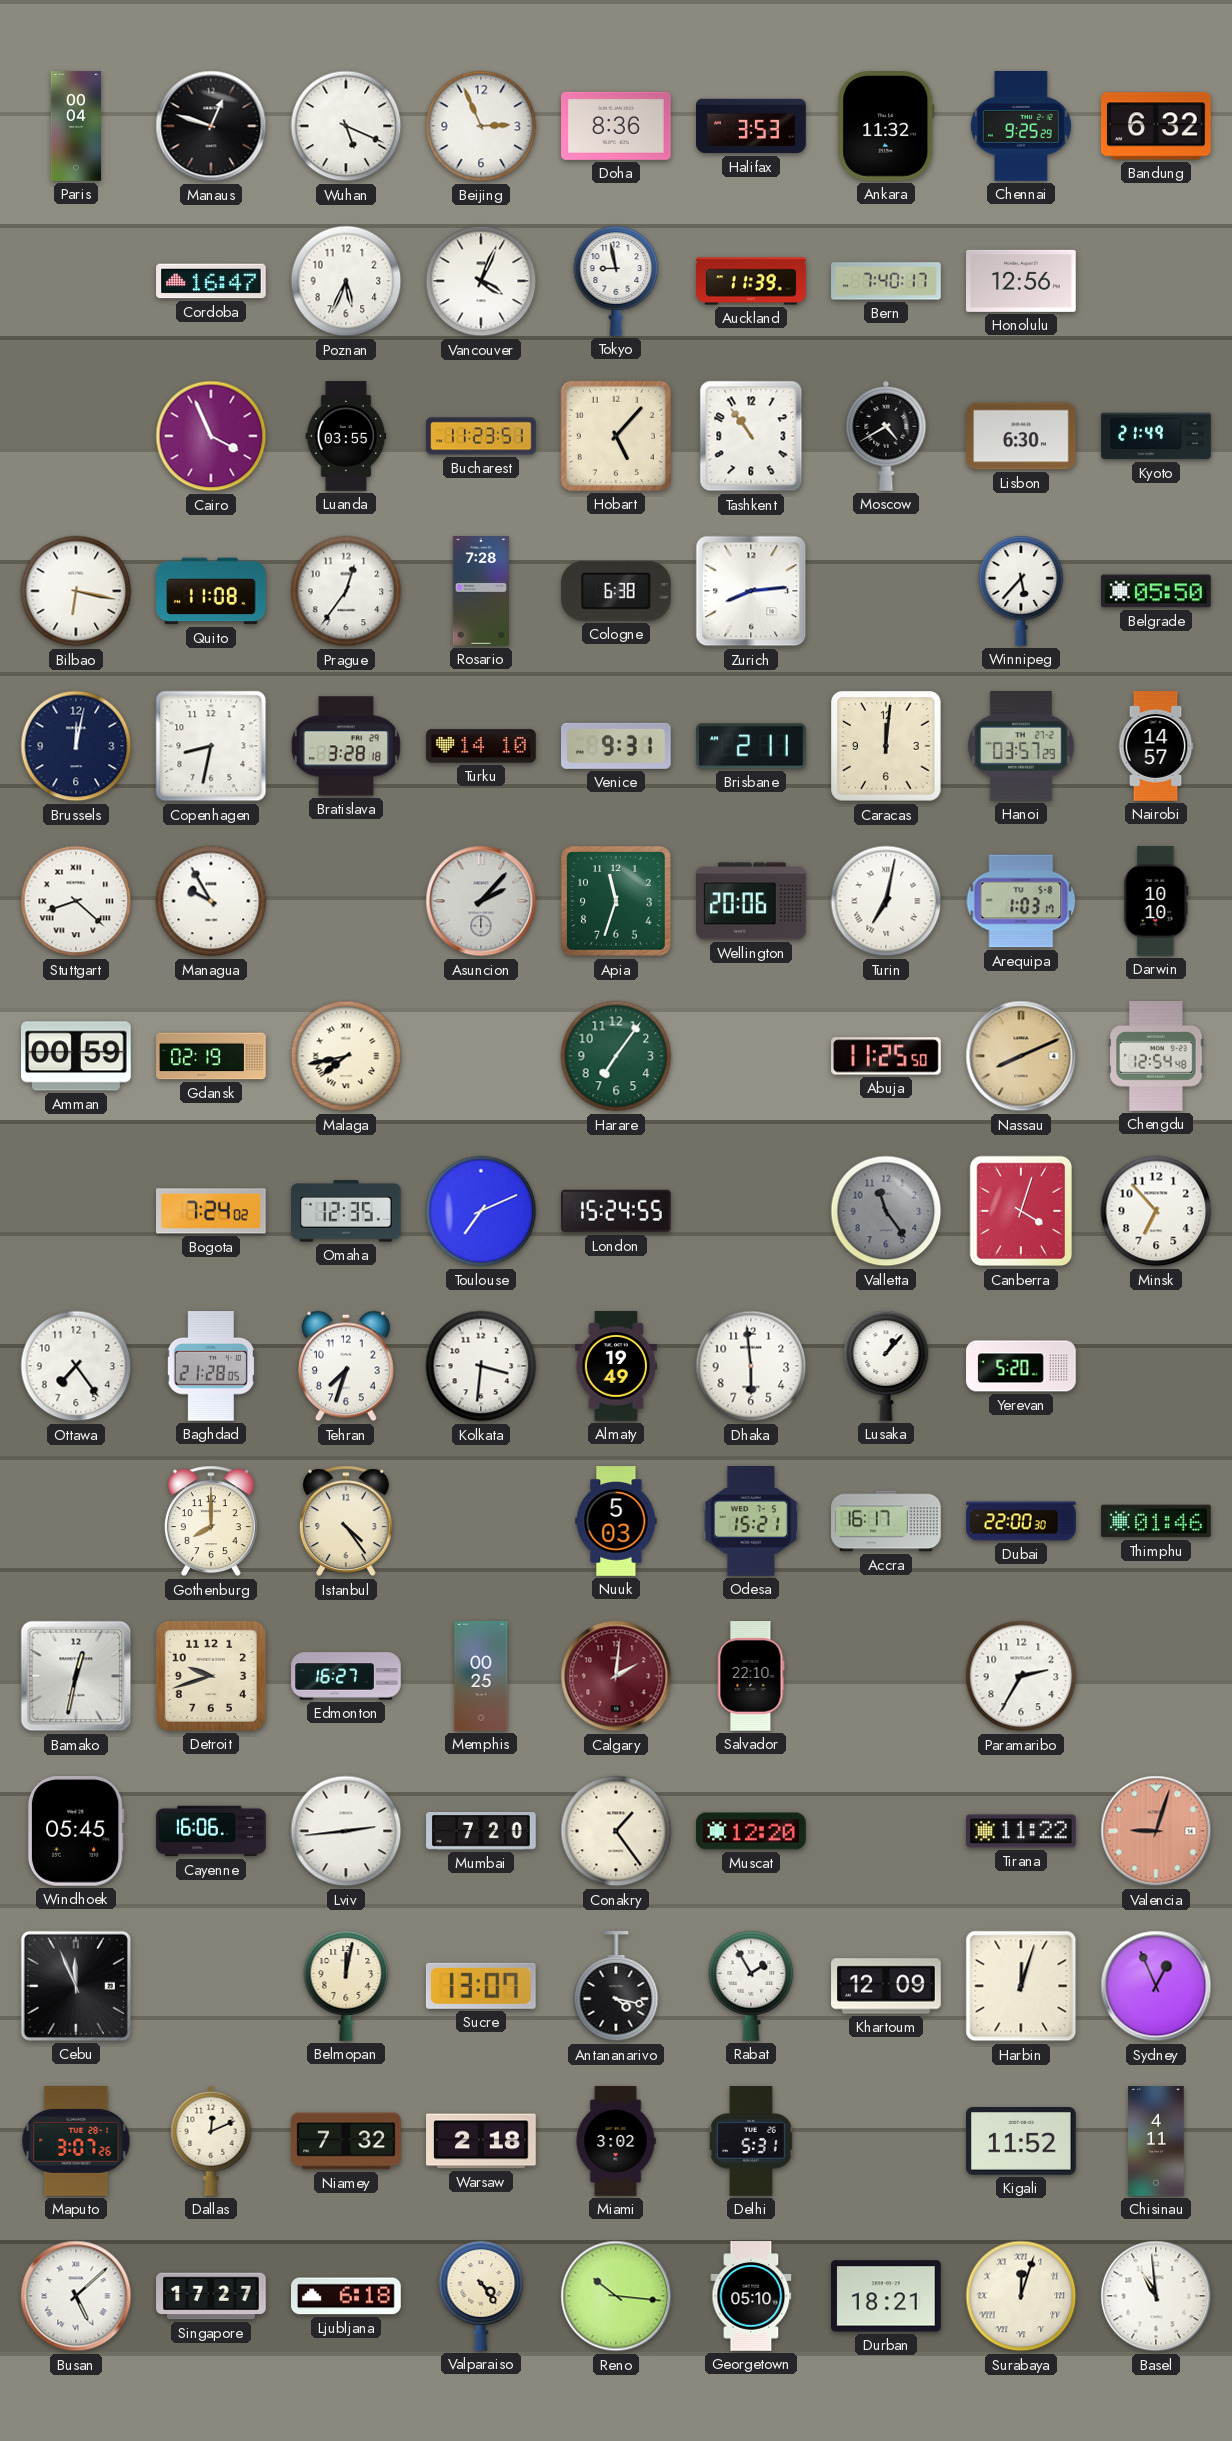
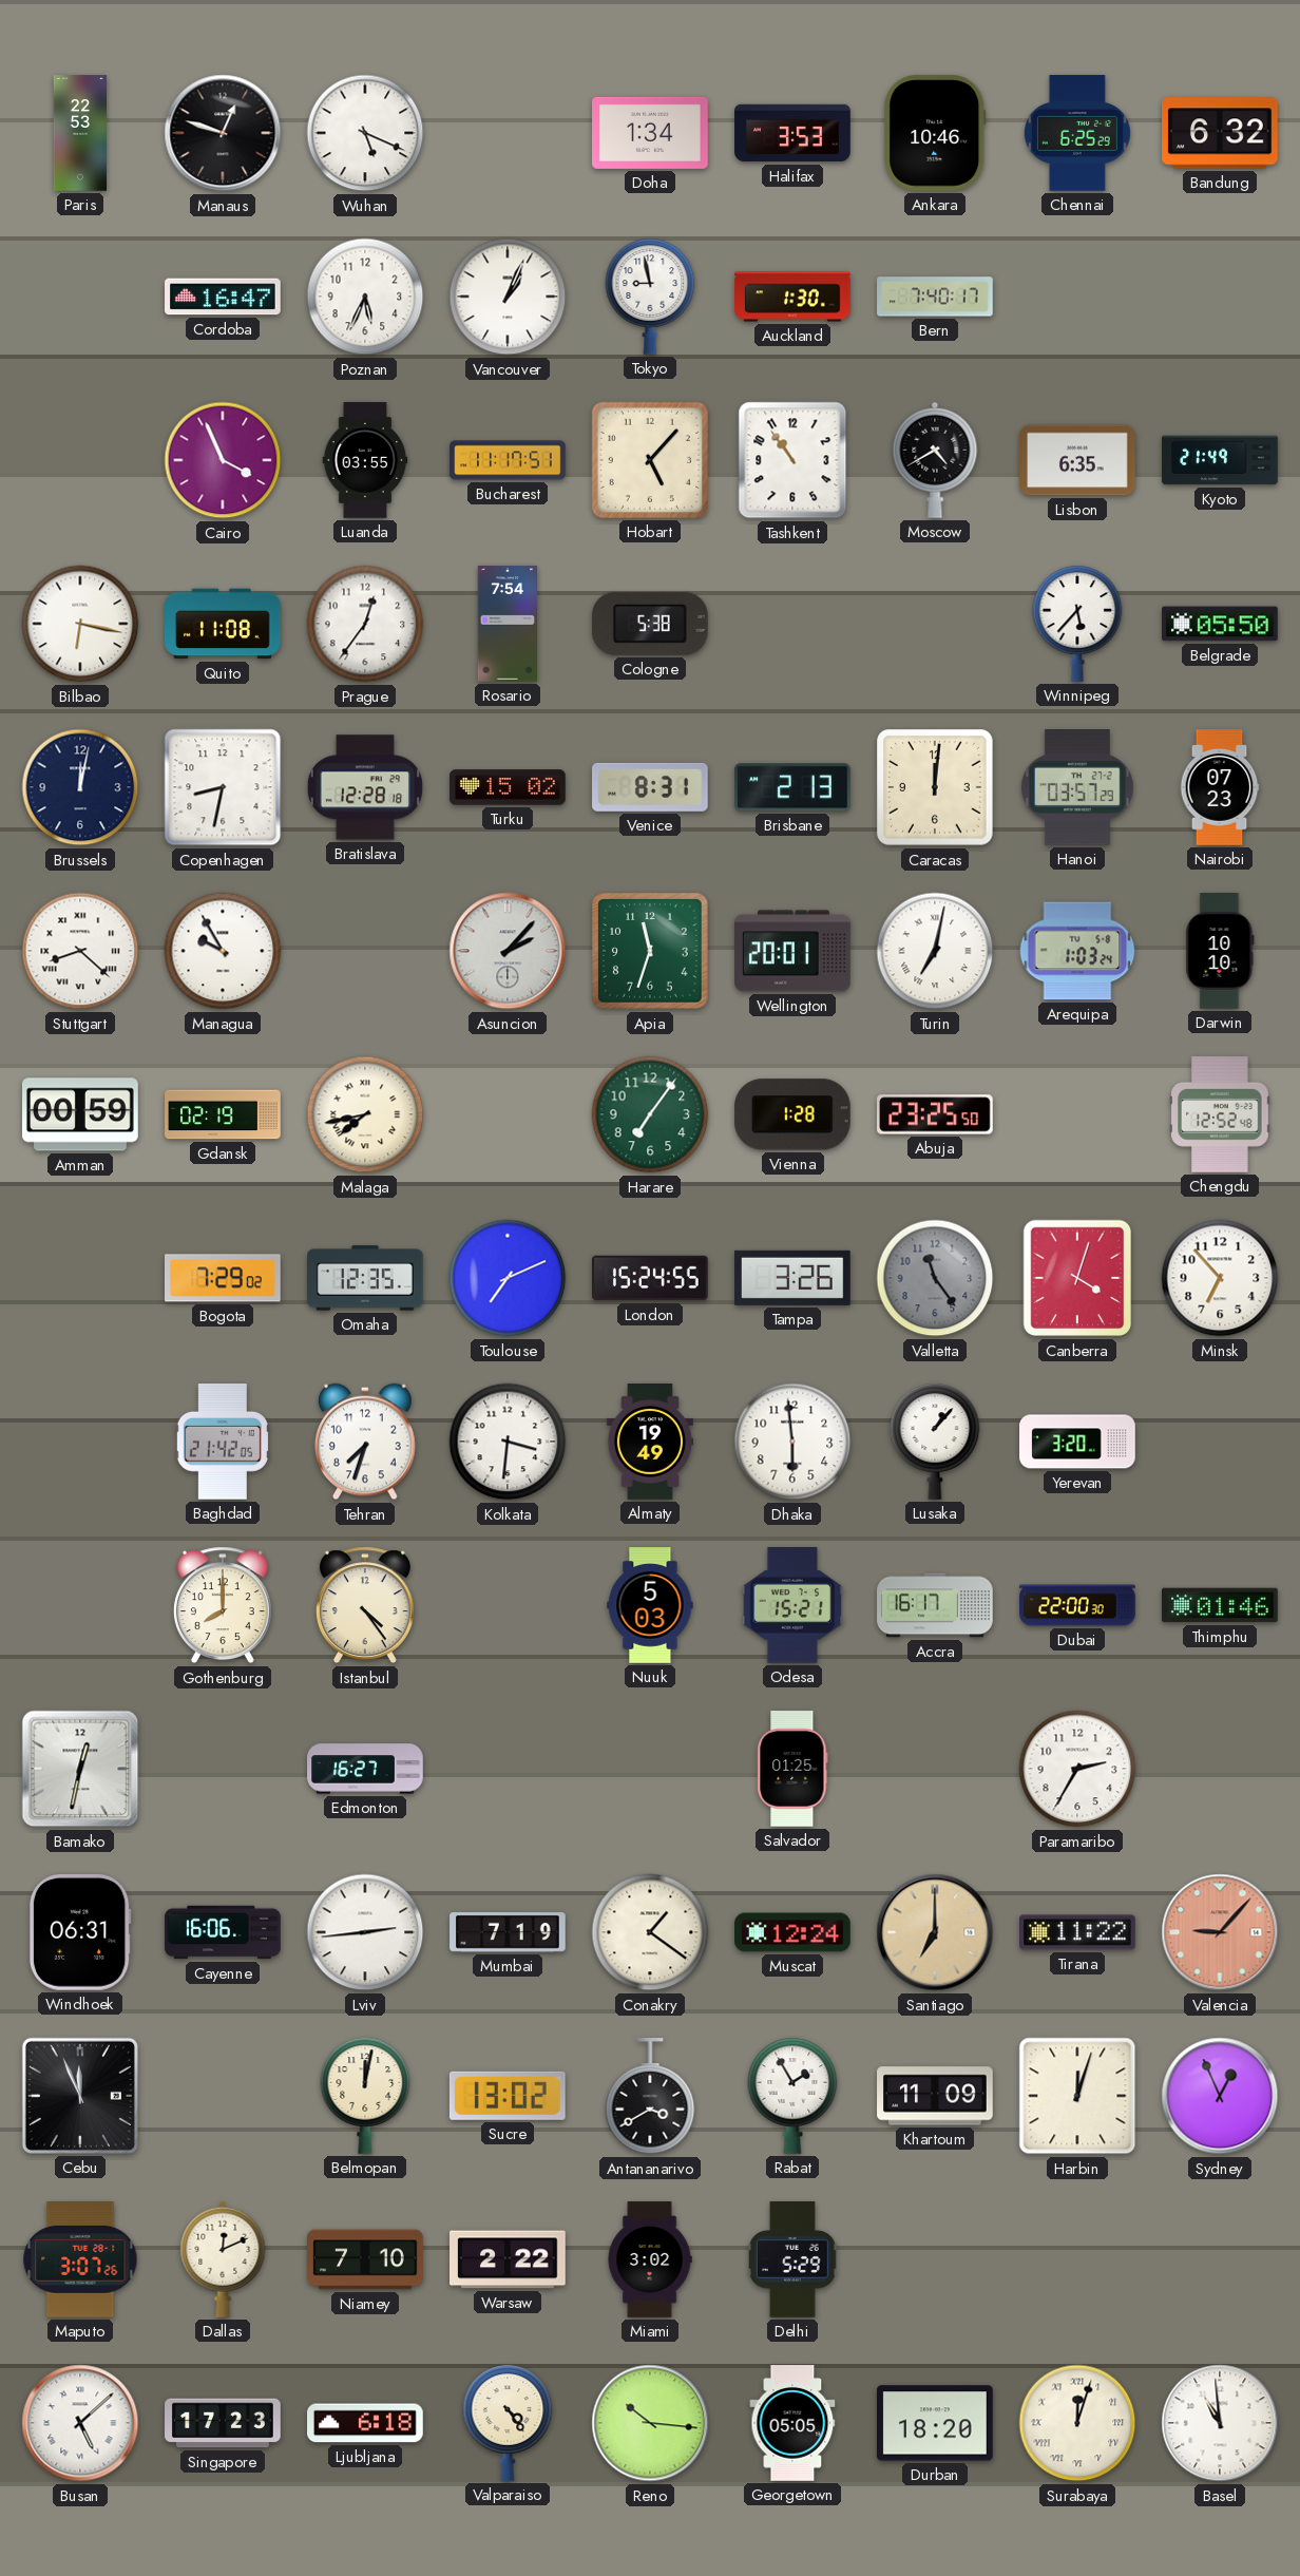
Paris: 00:04 -> 22:53
Beijing: 2:56 -> none
Doha: 8:36 -> 1:34
Ankara: 11:32 -> 10:46
Chennai: 9:25 -> 6:25
Vancouver: 4:04 -> 1:04
Auckland: 11:39 -> 1:30
Honolulu: 12:56 -> none
Bucharest: 11:23 -> 11:17
Lisbon: 6:30 -> 6:35
Rosario: 7:28 -> 7:54
Cologne: 6:38 -> 5:38
Zurich: 8:14 -> none
Bratislava: 3:28 -> 12:28
Turku: 14:10 -> 15:02
Venice: 9:31 -> 8:31
Brisbane: 2:11 -> 2:13
Nairobi: 14:57 -> 07:23
Wellington: 20:06 -> 20:01
Arequipa: 1:03:17 -> 1:03:24
Vienna: none -> 1:28
Abuja: 11:25 -> 23:25
Nassau: 8:11 -> none
Chengdu: 12:54 -> 12:52
Bogota: 7:24 -> 7:29
Tampa: none -> 3:26
Ottawa: 7:24 -> none
Baghdad: 21:28 -> 21:42
Yerevan: 5:20 -> 3:20
Detroit: 9:42 -> none
Memphis: 00:25 -> none
Calgary: 2:01 -> none
Salvador: 22:10 -> 01:25
Windhoek: 05:45 -> 06:31
Mumbai: 7:20 -> 7:19
Conakry: 1:24 -> 1:21
Muscat: 12:20 -> 12:24
Santiago: none -> 7:00
Valencia: 9:03 -> 9:07
Sucre: 13:07 -> 13:02
Antananarivo: 4:17 -> 3:40
Khartoum: 12:09 -> 11:09
Niamey: 7:32 -> 7:10
Warsaw: 2:18 -> 2:22
Delhi: 5:31 -> 5:29
Kigali: 11:52 -> none
Chisinau: 4:11 -> none
Singapore: 17:27 -> 17:23
Georgetown: 05:10 -> 05:05
Durban: 18:21 -> 18:20
